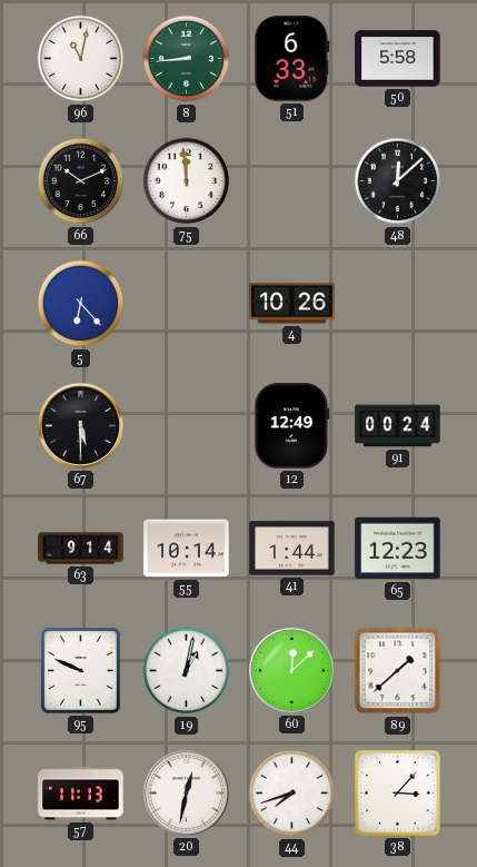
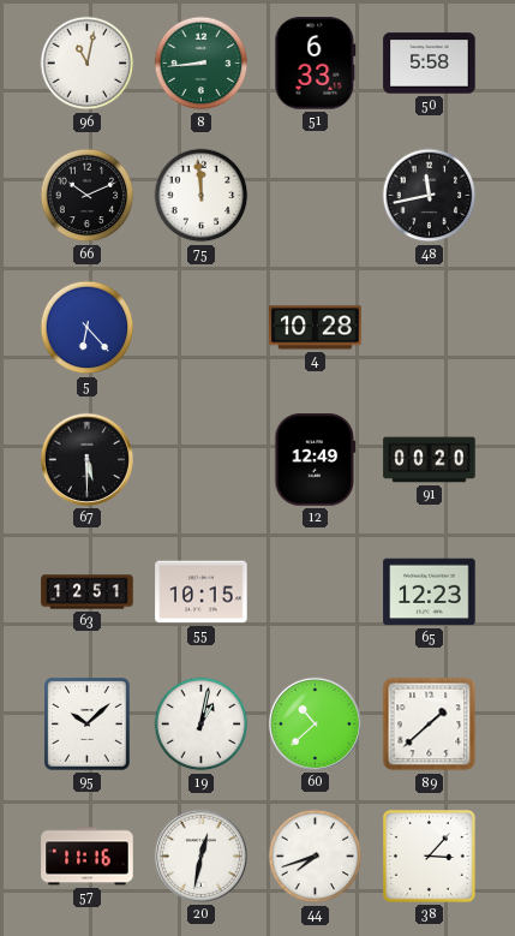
48: 12:08 -> 11:43
4: 10:26 -> 10:28
91: 00:24 -> 00:20
63: 9:14 -> 12:51
55: 10:14 -> 10:15
41: 1:44 -> none
95: 9:49 -> 10:08
60: 12:08 -> 10:38
57: 11:13 -> 11:16
